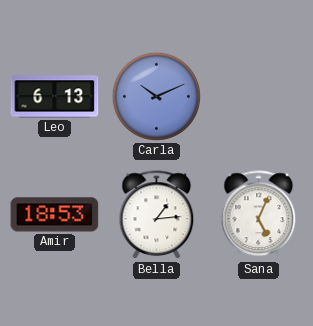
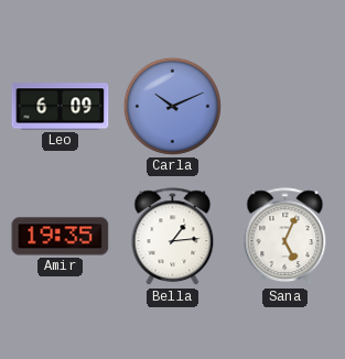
Leo: 6:13 -> 6:09
Amir: 18:53 -> 19:35
